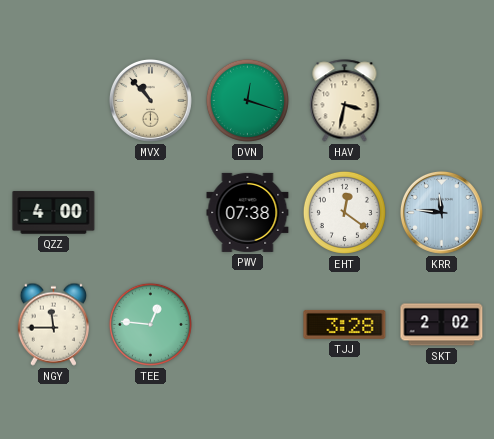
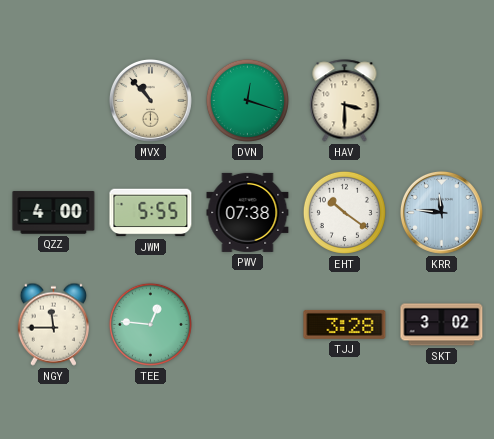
HAV: 3:32 -> 3:30
JWM: none -> 5:55
EHT: 12:21 -> 10:21
SKT: 2:02 -> 3:02
